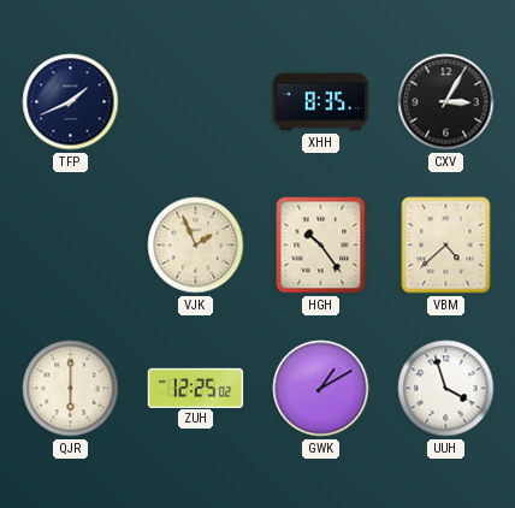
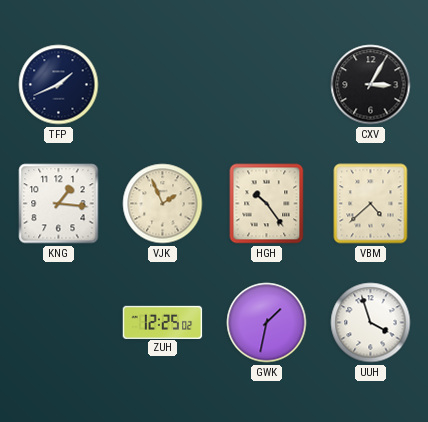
XHH: 8:35 -> none
KNG: none -> 1:16
QJR: 6:00 -> none
GWK: 1:10 -> 1:32
